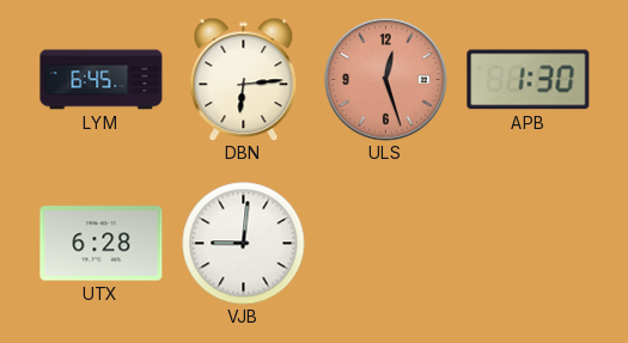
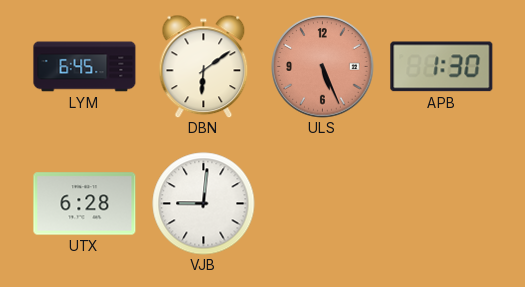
DBN: 6:14 -> 6:09
ULS: 12:27 -> 5:26
